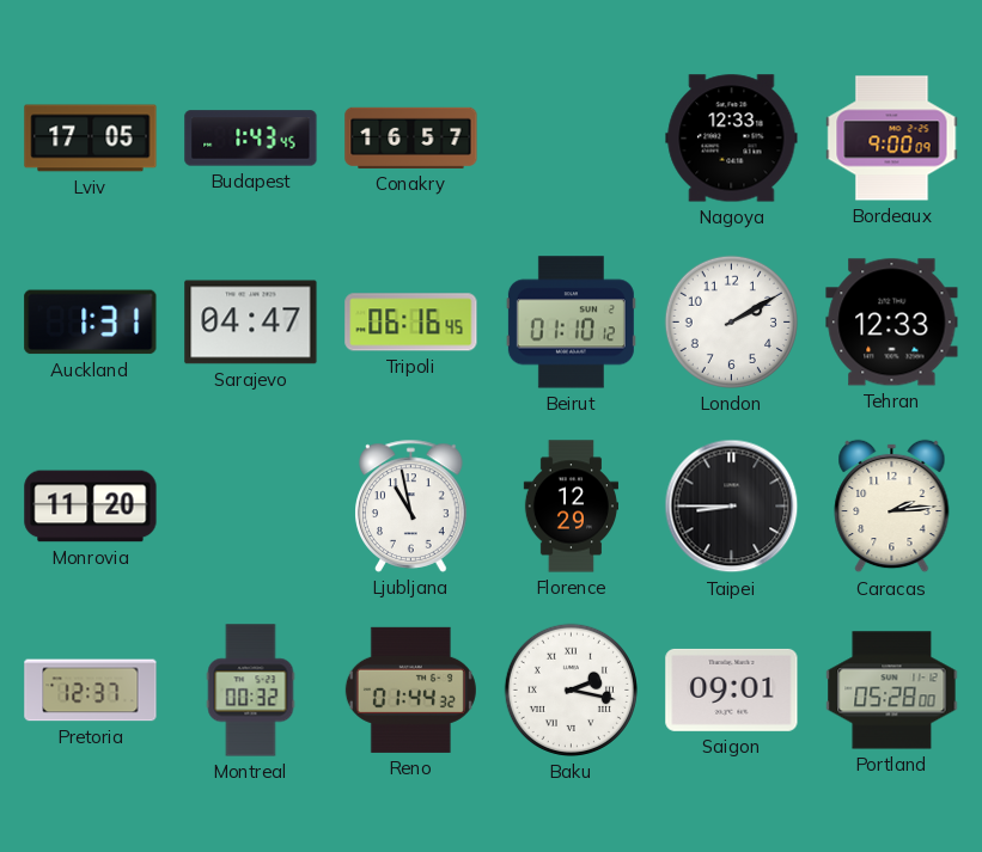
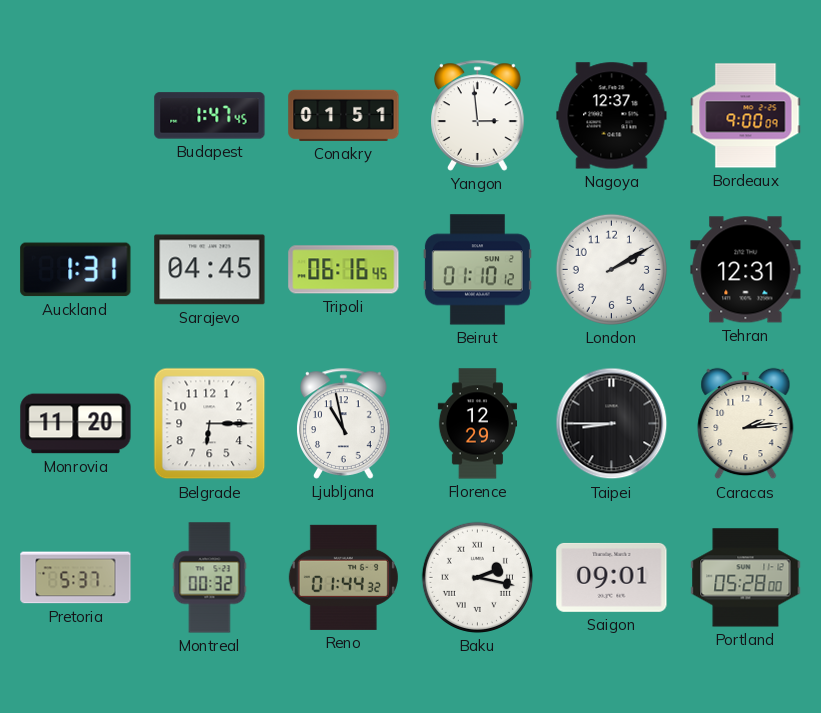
Lviv: 17:05 -> none
Budapest: 1:43 -> 1:47
Conakry: 16:57 -> 01:51
Yangon: none -> 2:59
Nagoya: 12:33 -> 12:37
Sarajevo: 04:47 -> 04:45
Tehran: 12:33 -> 12:31
Belgrade: none -> 6:15
Pretoria: 12:37 -> 5:37
